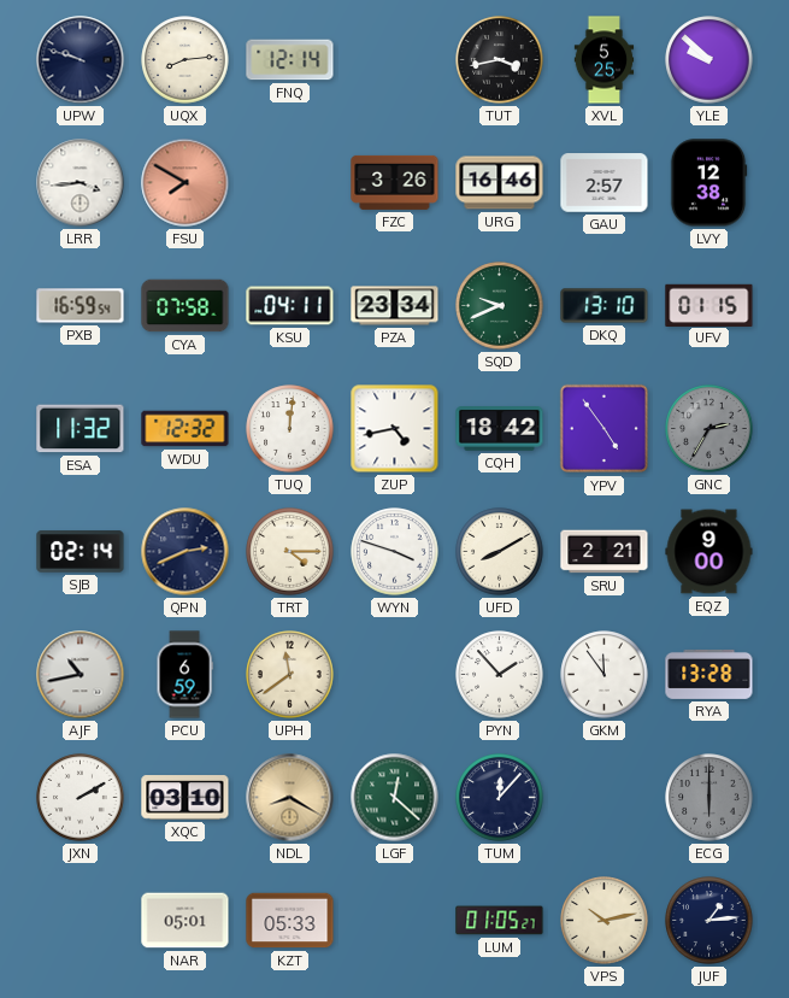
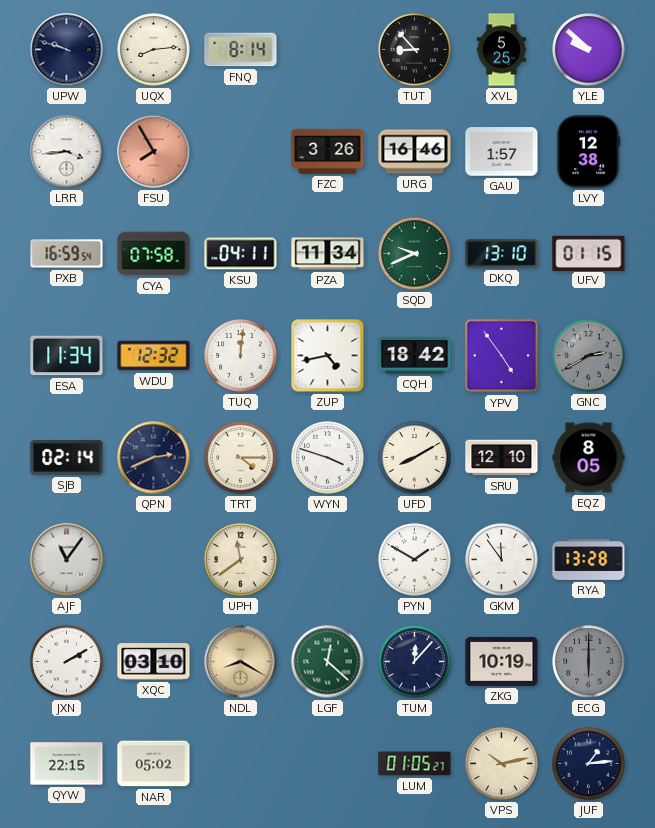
FNQ: 12:14 -> 8:14
TUT: 3:43 -> 8:53
FSU: 7:50 -> 7:55
GAU: 2:57 -> 1:57
PZA: 23:34 -> 11:34
ESA: 11:32 -> 11:34
GNC: 2:35 -> 2:40
SRU: 2:21 -> 12:10
EQZ: 9:00 -> 8:05
AJF: 10:43 -> 11:06
PCU: 6:59 -> none
PYN: 1:53 -> 1:50
ZKG: none -> 10:19
QYW: none -> 22:15
NAR: 05:01 -> 05:02
KZT: 05:33 -> none
